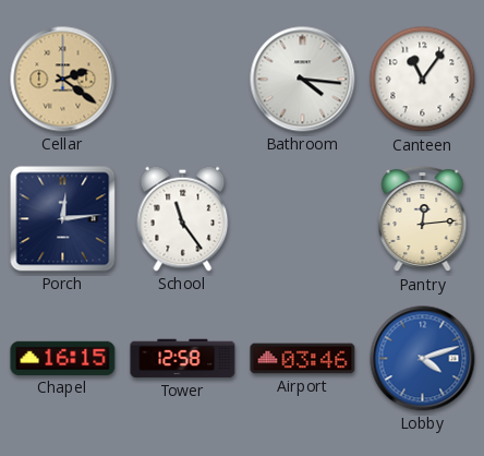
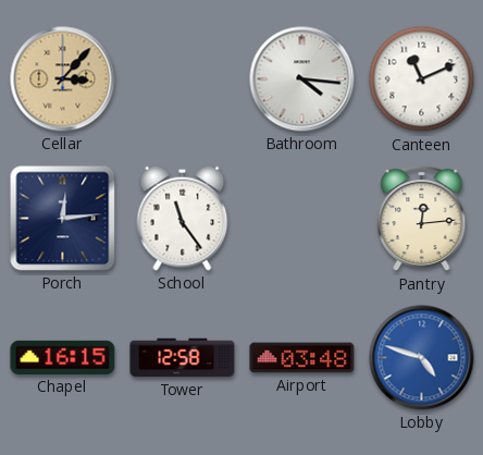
Cellar: 2:21 -> 3:07
Canteen: 11:06 -> 11:11
Airport: 03:46 -> 03:48
Lobby: 4:12 -> 4:48
